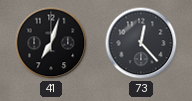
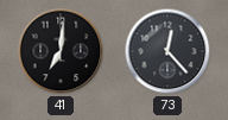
41: 7:03 -> 7:01
